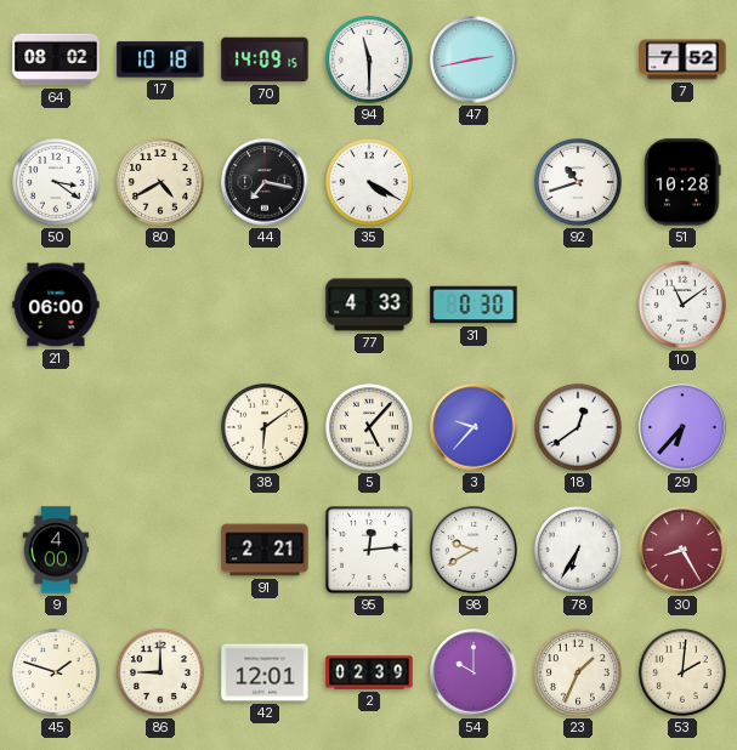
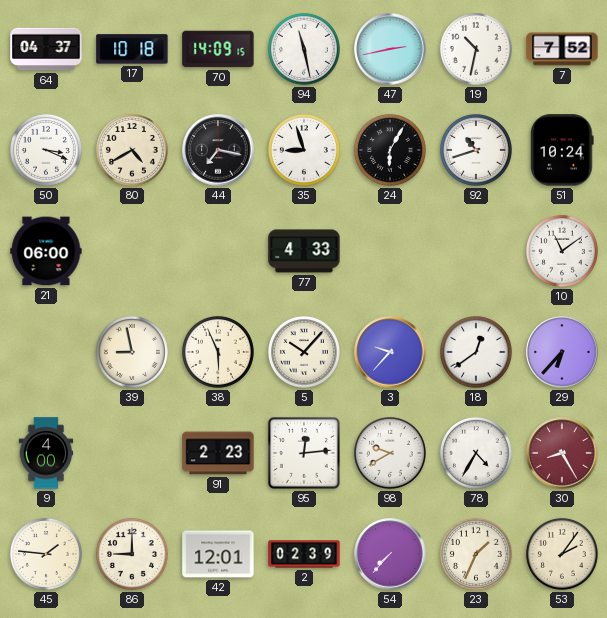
64: 08:02 -> 04:37
94: 11:30 -> 11:28
19: none -> 10:32
50: 3:21 -> 3:19
35: 4:20 -> 8:57
24: none -> 6:05
51: 10:28 -> 10:24
31: 0:30 -> none
39: none -> 8:58
38: 6:09 -> 5:56
5: 5:07 -> 10:07
91: 2:21 -> 2:23
78: 6:35 -> 4:35
45: 1:48 -> 1:46
54: 10:00 -> 7:37
53: 2:01 -> 2:06
